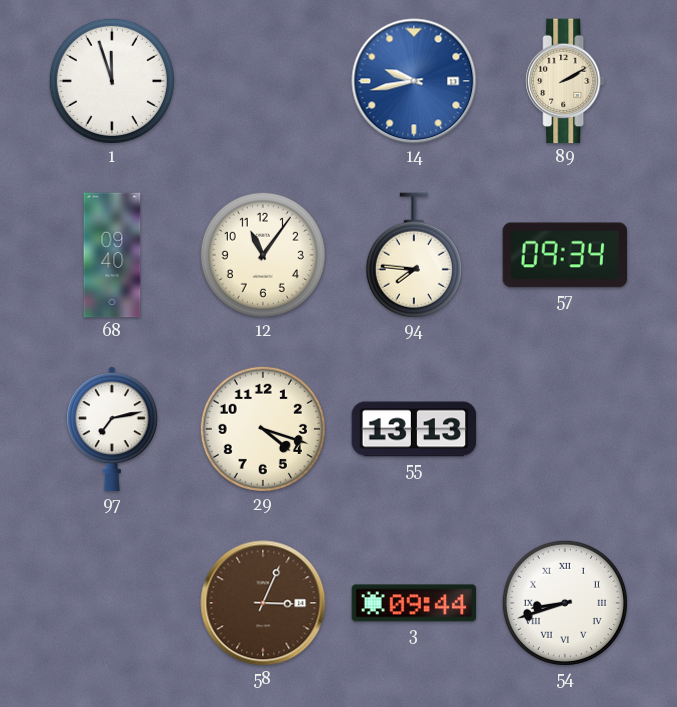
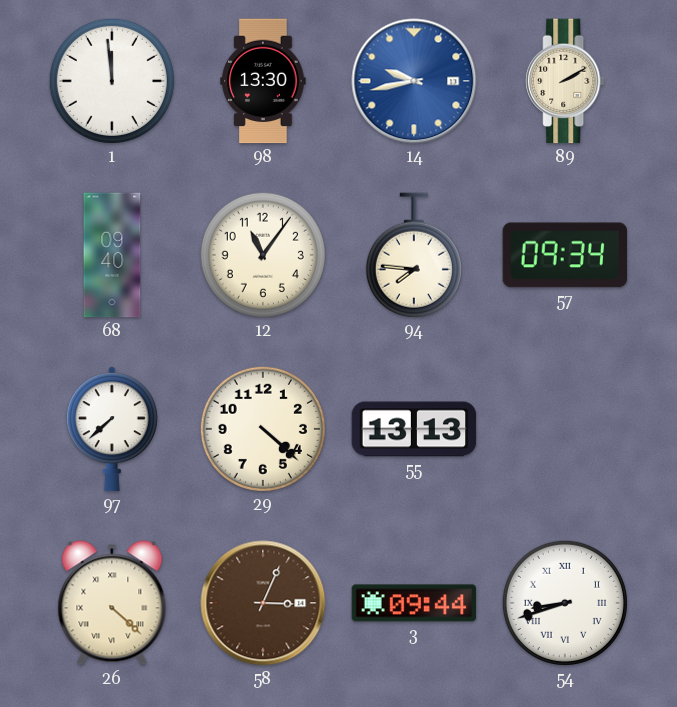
1: 11:57 -> 11:59
98: none -> 13:30
97: 7:13 -> 7:38
29: 4:18 -> 4:22
26: none -> 4:22
